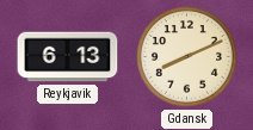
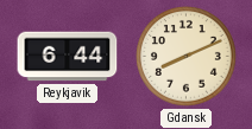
Reykjavik: 6:13 -> 6:44
